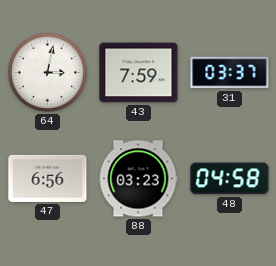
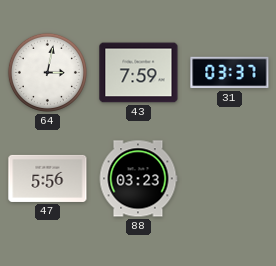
47: 6:56 -> 5:56
48: 04:58 -> none
